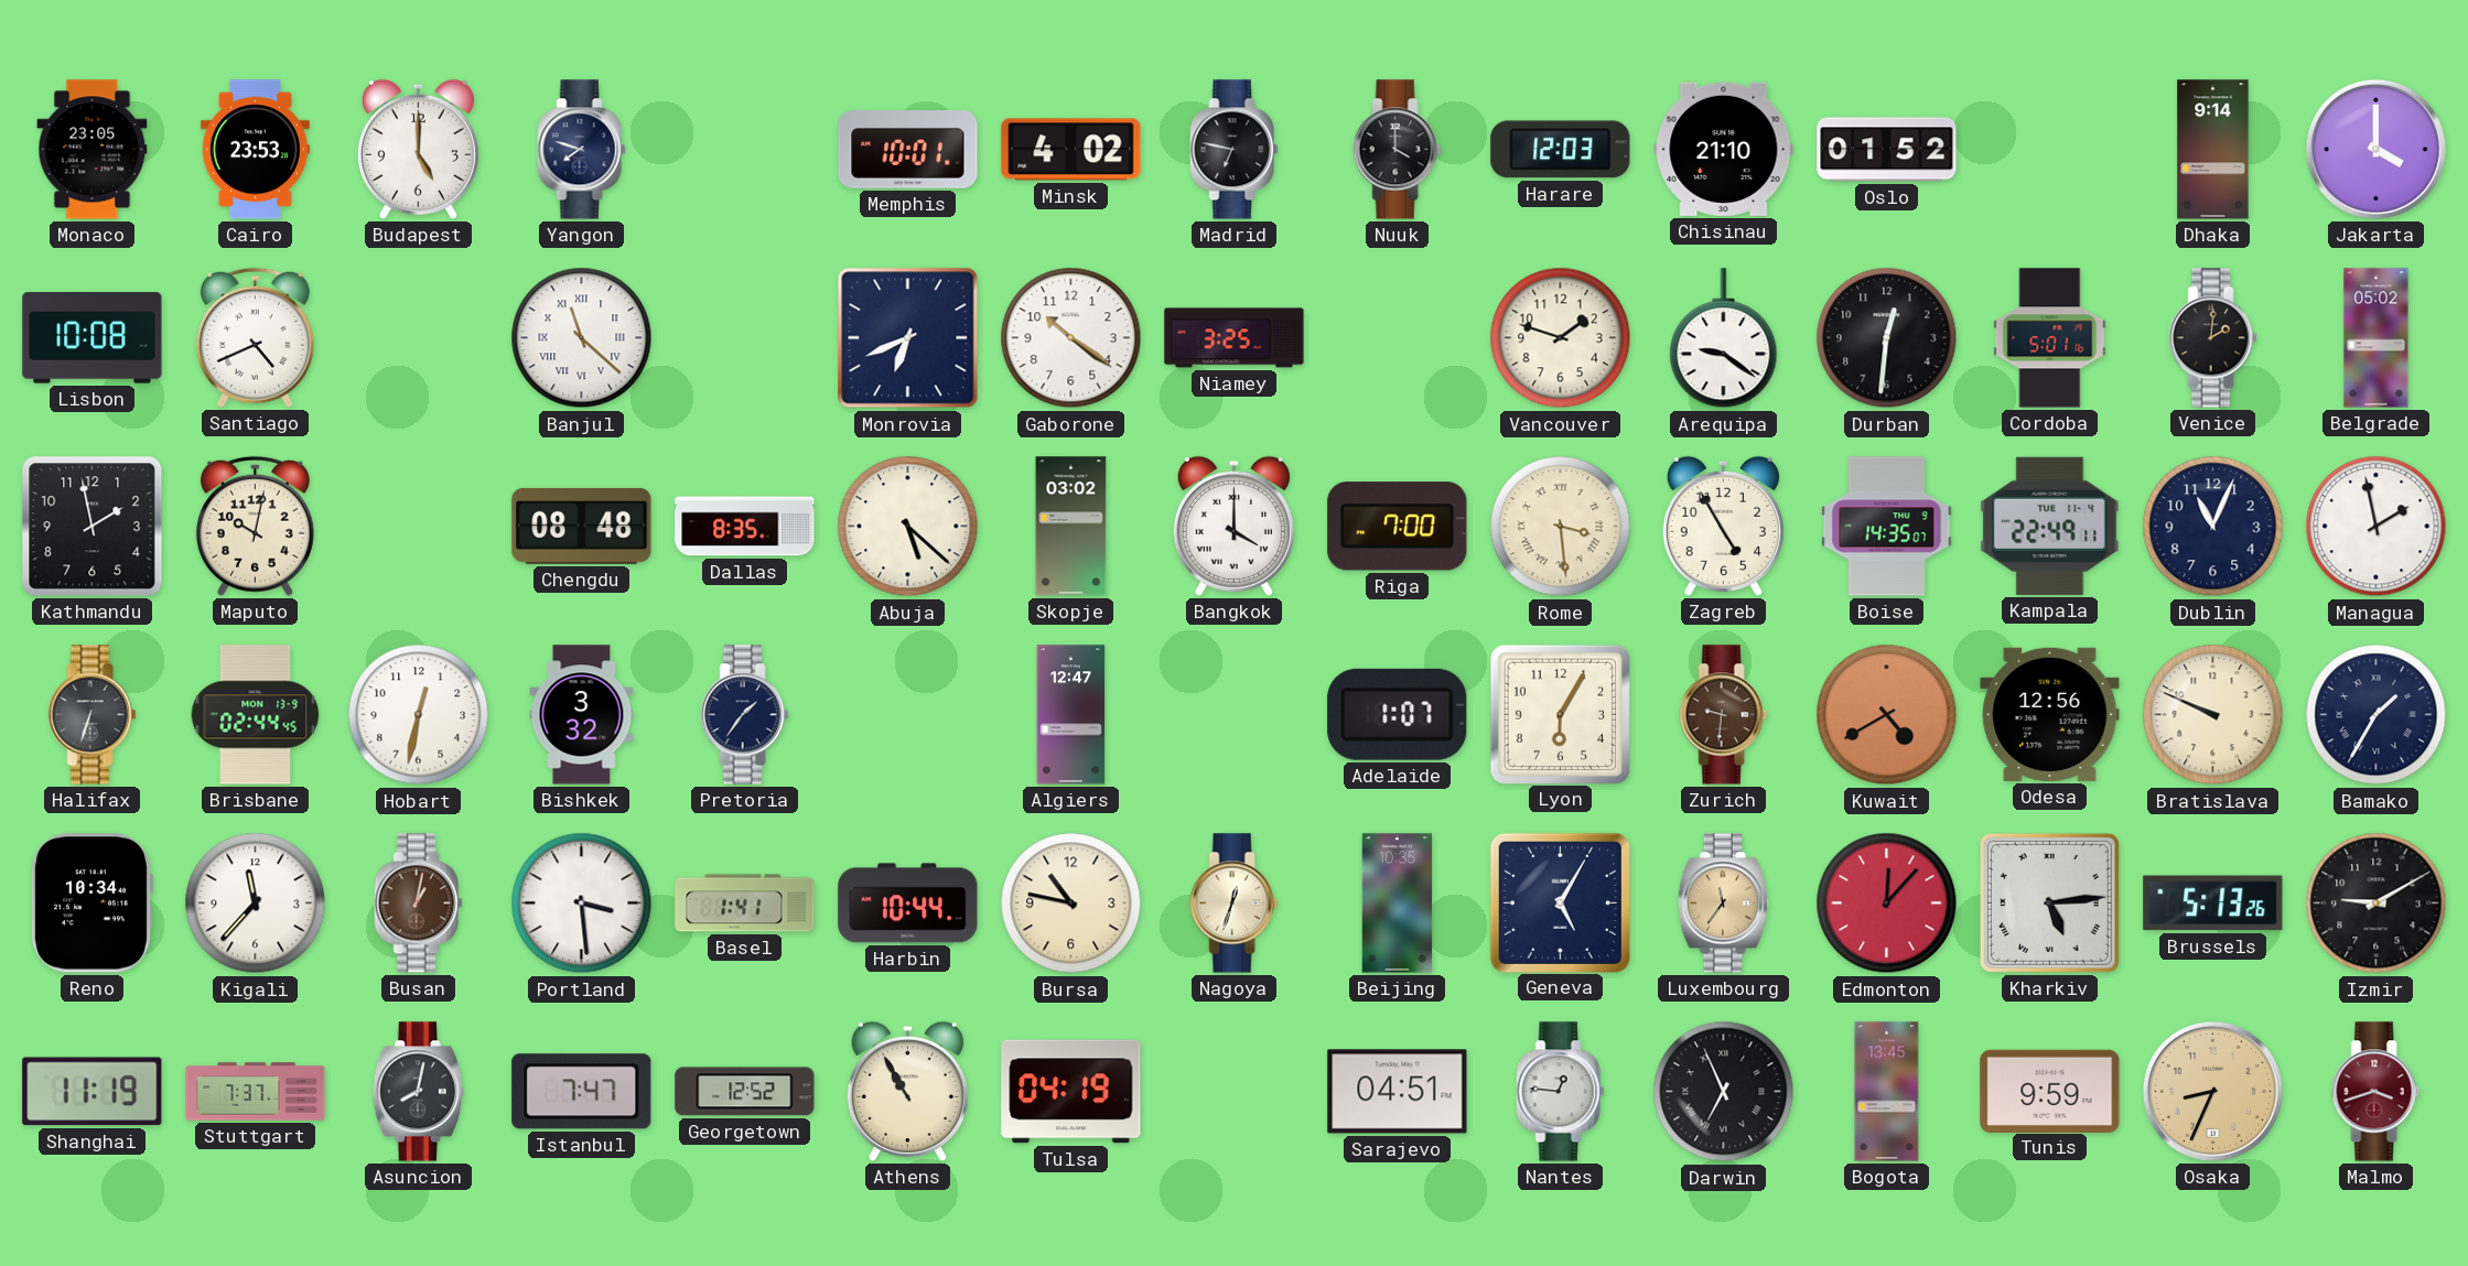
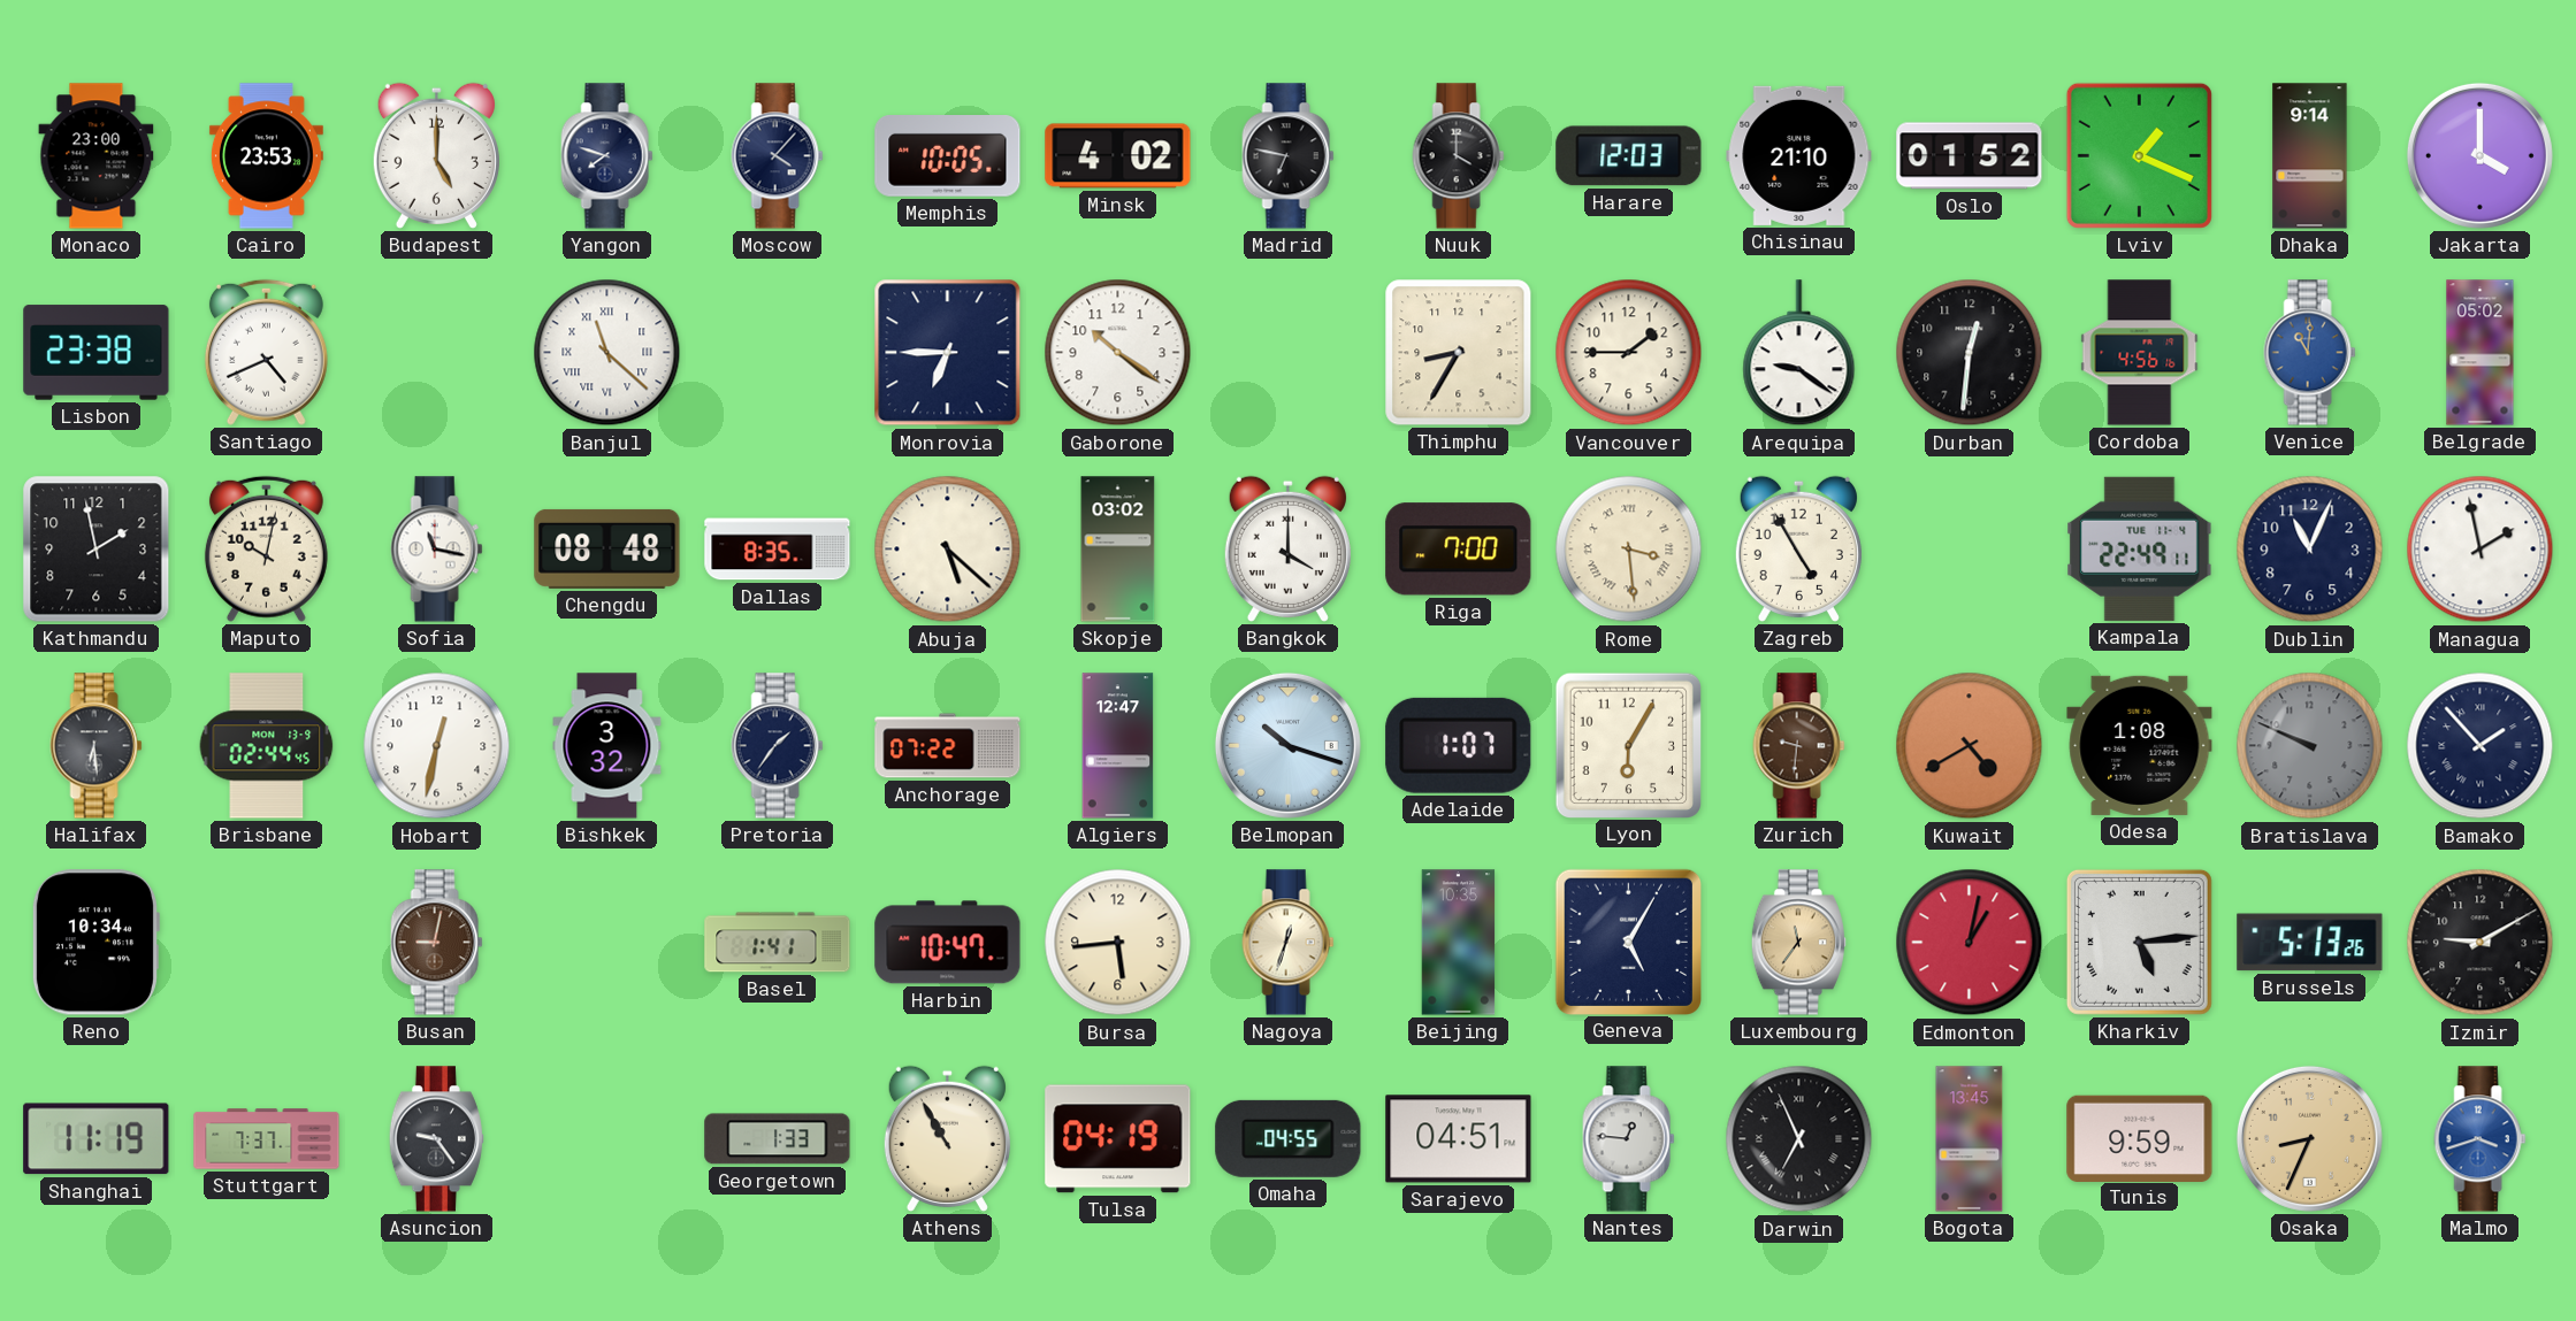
Monaco: 23:05 -> 23:00
Moscow: none -> 4:07
Memphis: 10:01 -> 10:05
Lviv: none -> 1:19
Lisbon: 10:08 -> 23:38
Monrovia: 6:41 -> 6:45
Niamey: 3:25 -> none
Thimphu: none -> 8:35
Vancouver: 1:48 -> 1:45
Cordoba: 5:01 -> 4:56
Venice: 2:01 -> 11:01
Venice dial: black -> blue
Sofia: none -> 11:17
Boise: 14:35 -> none
Halifax: 6:33 -> 6:29
Anchorage: none -> 07:22
Belmopan: none -> 10:18
Odesa: 12:56 -> 1:08
Bratislava dial: cream -> grey
Bamako: 1:35 -> 1:53
Kigali: 11:37 -> none
Busan: 1:02 -> 9:02
Portland: 3:29 -> none
Harbin: 10:44 -> 10:47
Bursa: 10:47 -> 5:44
Edmonton: 12:07 -> 1:02
Asuncion: 8:02 -> 9:24
Istanbul: 7:47 -> none
Georgetown: 12:52 -> 1:33
Omaha: none -> 04:55
Malmo dial: burgundy -> blue
